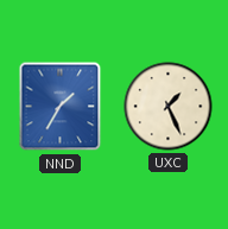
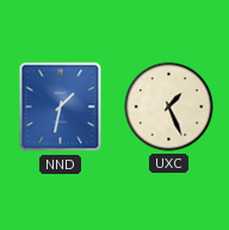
NND: 1:35 -> 1:32
